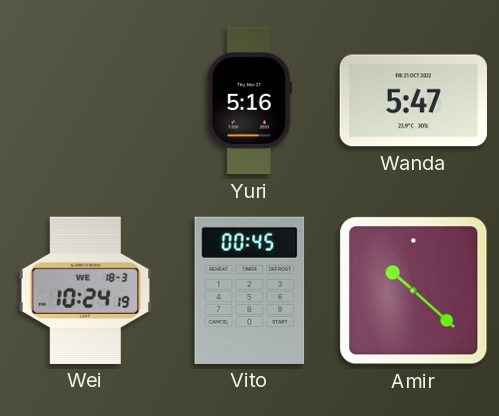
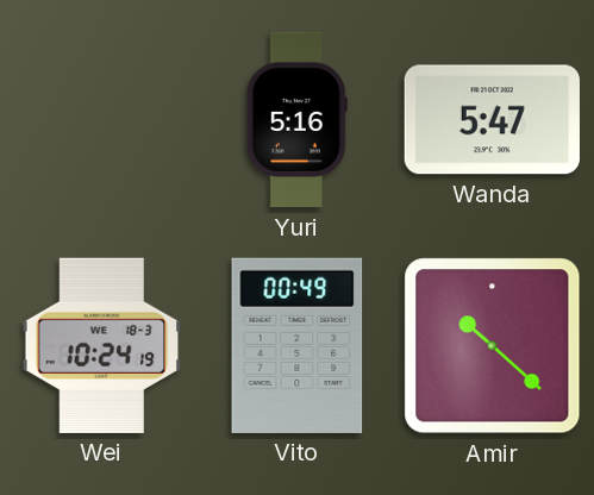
Vito: 00:45 -> 00:49
